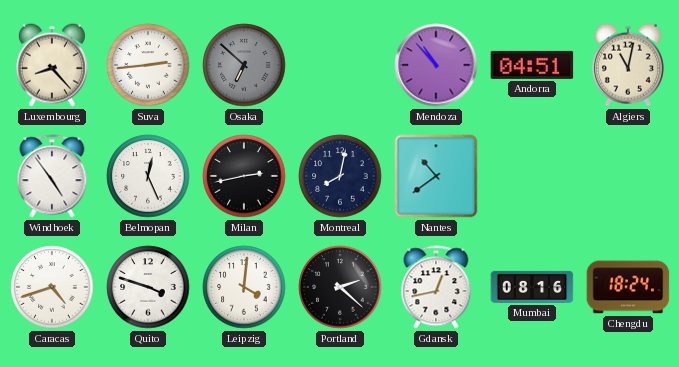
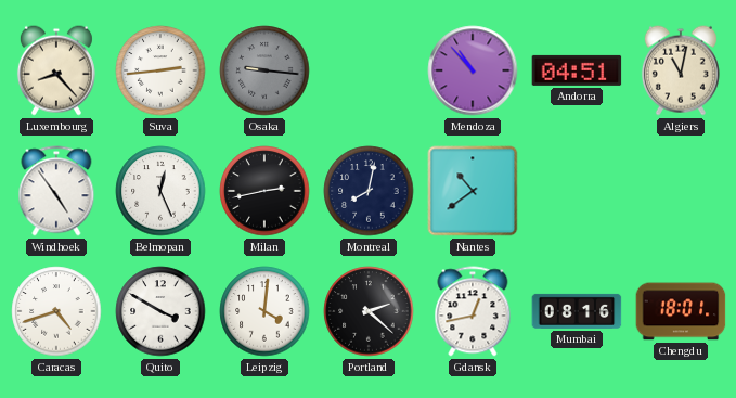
Osaka: 6:52 -> 9:16
Quito: 3:48 -> 3:50
Chengdu: 18:24 -> 18:01
